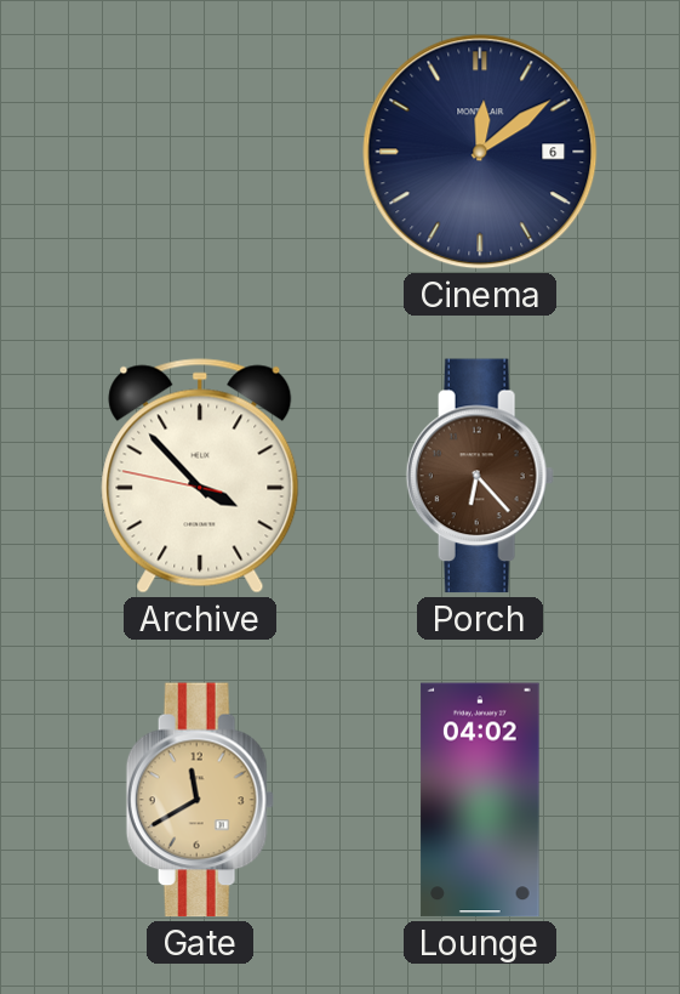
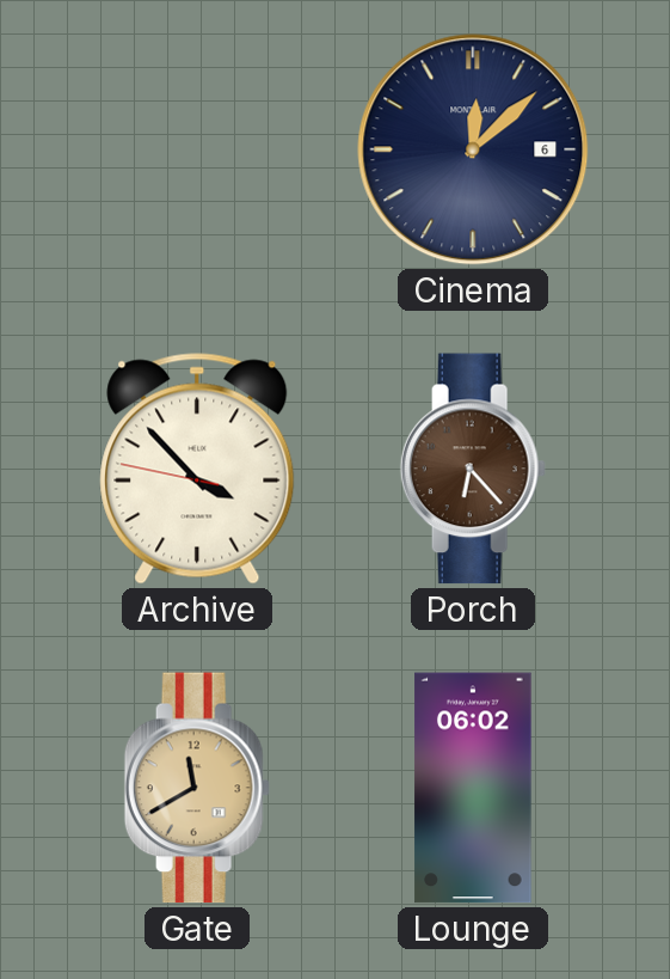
Cinema: 12:09 -> 12:08
Lounge: 04:02 -> 06:02
